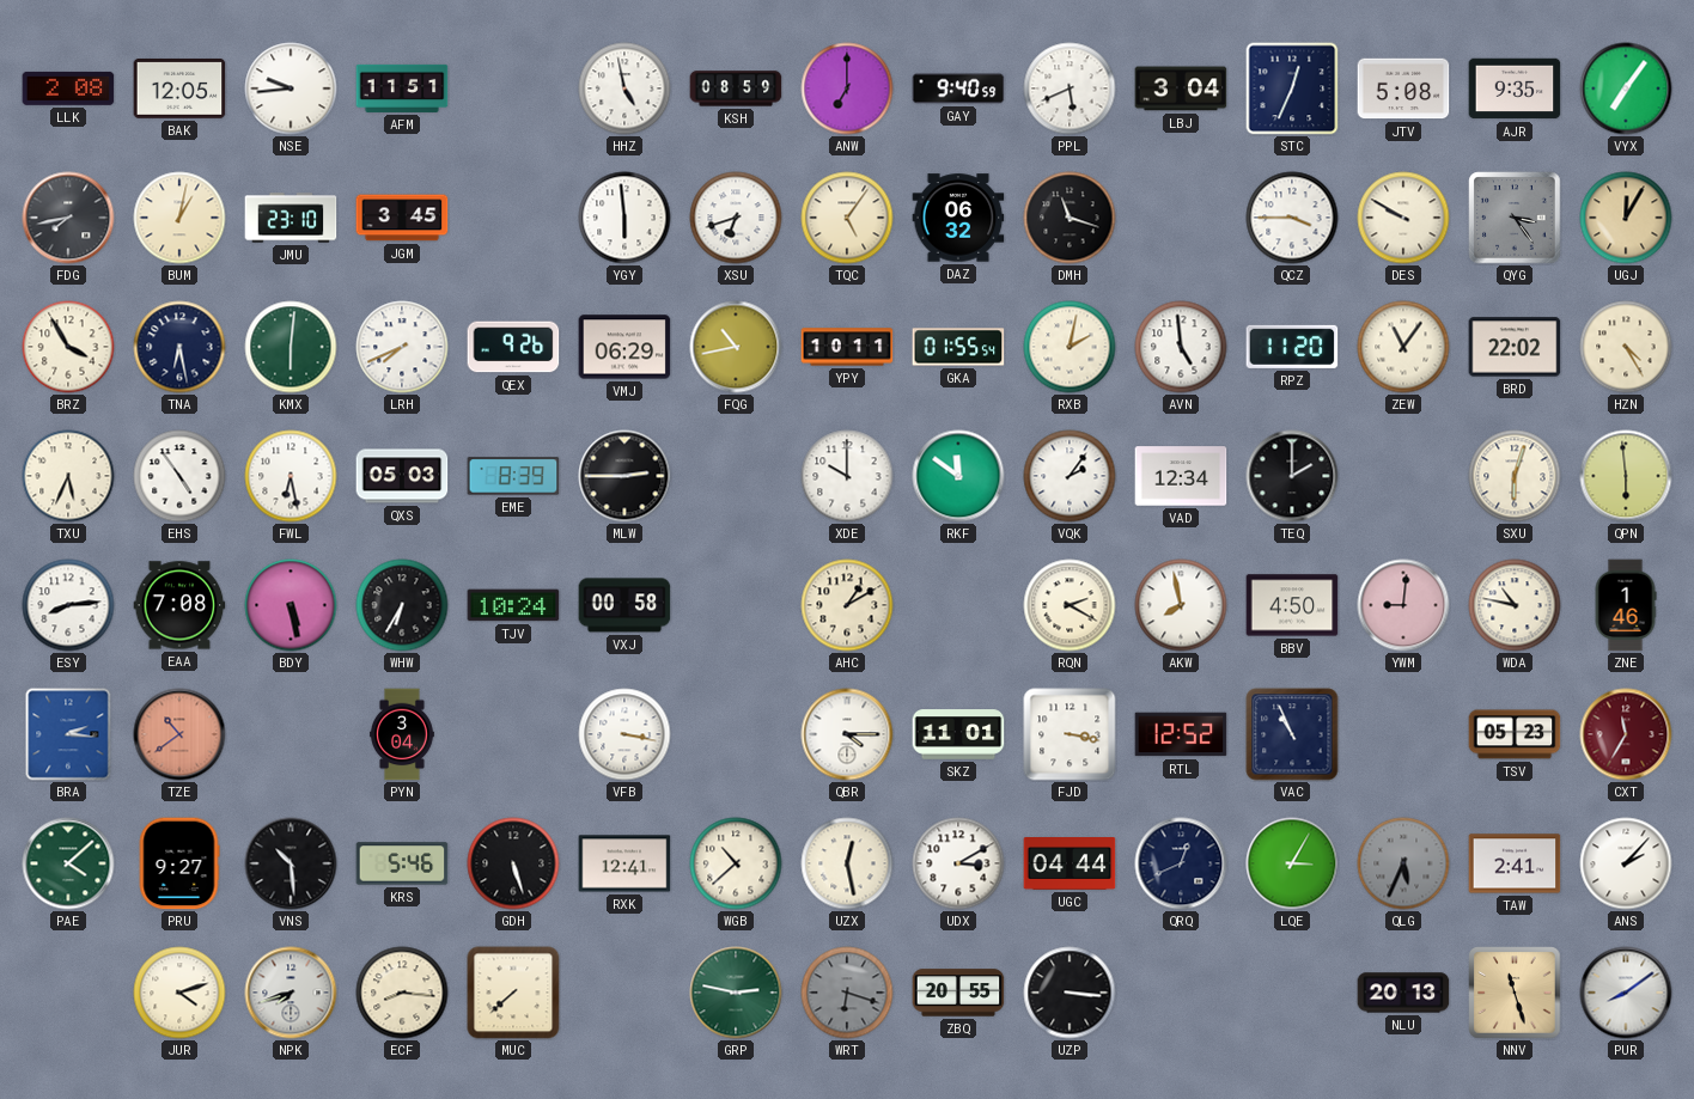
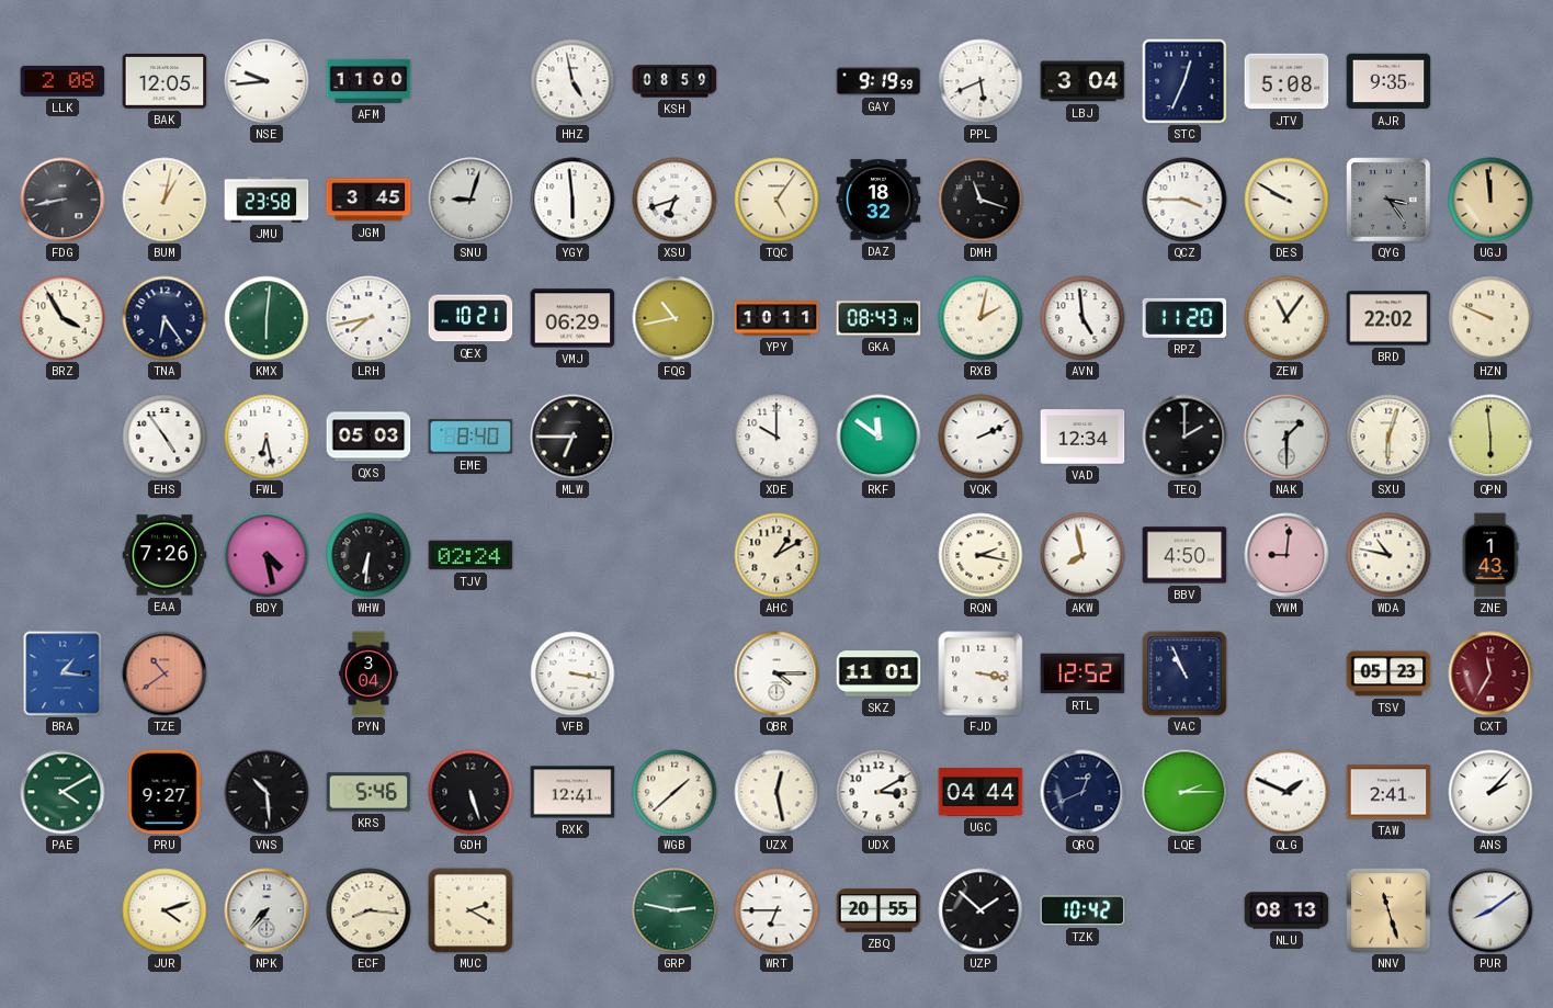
AFM: 11:51 -> 11:00
ANW: 7:00 -> none
GAY: 9:40 -> 9:19
VYX: 7:06 -> none
FDG: 7:43 -> 8:43
JMU: 23:10 -> 23:58
SNU: none -> 9:03
DAZ: 06:32 -> 18:32
UGJ: 12:05 -> 11:59
TNA: 6:28 -> 6:24
LRH: 7:41 -> 7:43
QEX: 9:26 -> 10:21
GKA: 01:55 -> 08:43
HZN: 4:25 -> 9:49
TXU: 5:34 -> none
EME: 8:39 -> 8:40
MLW: 2:45 -> 6:45
VQK: 2:06 -> 2:11
NAK: none -> 1:30
ESY: 8:14 -> none
EAA: 7:08 -> 7:26
BDY: 5:28 -> 4:28
WHW: 6:35 -> 6:31
TJV: 10:24 -> 02:24
VXJ: 00:58 -> none
RQN: 2:20 -> 2:17
ZNE: 1:46 -> 1:43
BRA: 2:16 -> 1:16
PAE: 4:08 -> 4:10
WGB: 10:38 -> 1:38
LQE: 3:05 -> 2:15
QLG: 5:34 -> 1:49
QLG dial: grey -> white
NPK: 7:42 -> 7:37
MUC: 7:38 -> 2:20
WRT: 6:18 -> 6:45
WRT dial: grey -> white
UZP: 3:16 -> 1:52
TZK: none -> 10:42
NLU: 20:13 -> 08:13
